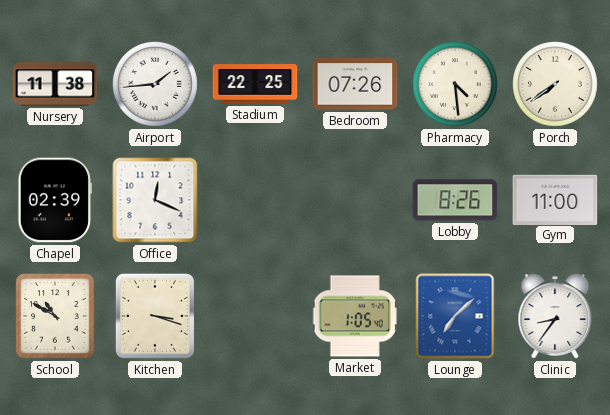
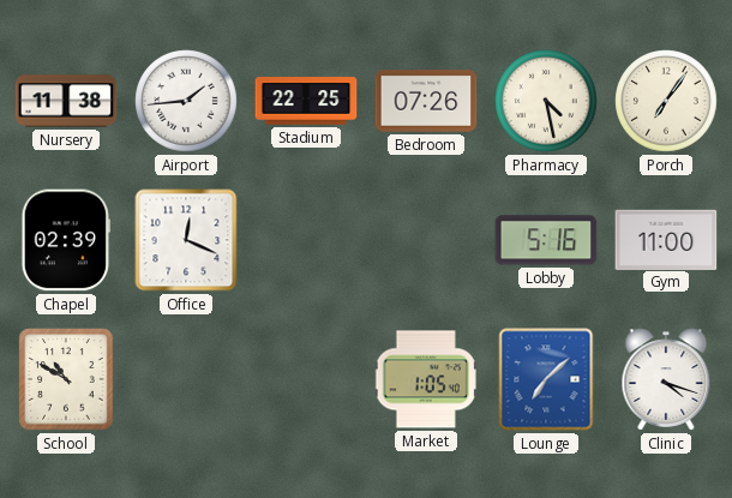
Pharmacy: 4:29 -> 4:28
Porch: 7:39 -> 7:06
Lobby: 8:26 -> 5:16
Kitchen: 3:18 -> none
Clinic: 8:36 -> 4:18
